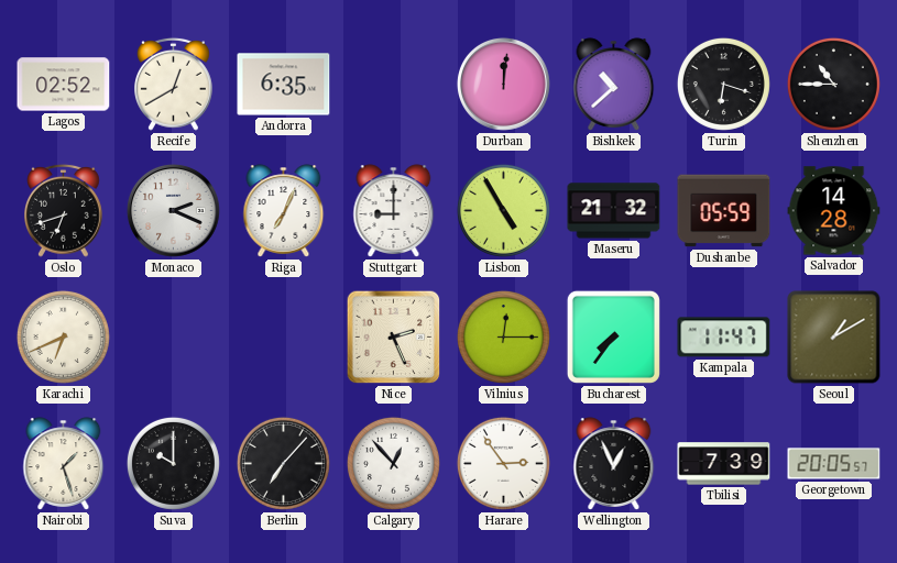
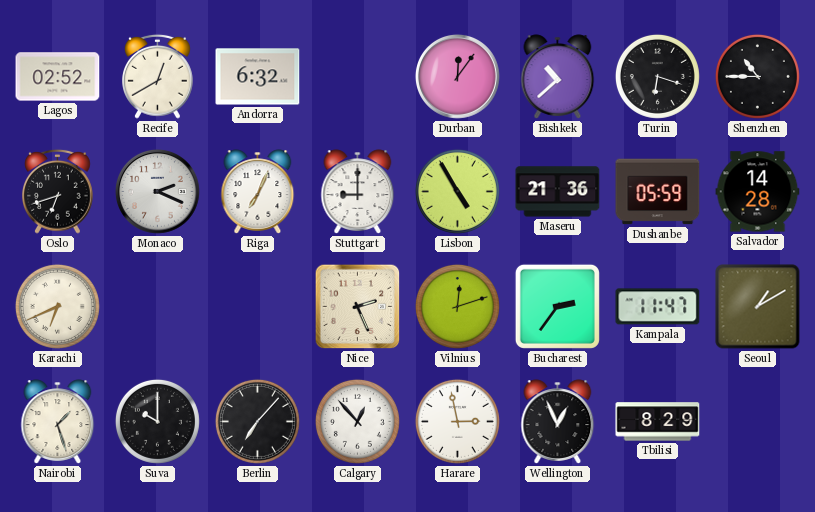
Andorra: 6:35 -> 6:32
Durban: 12:01 -> 12:06
Maseru: 21:32 -> 21:36
Vilnius: 12:15 -> 12:12
Bucharest: 7:36 -> 2:36
Harare: 2:54 -> 2:58
Tbilisi: 7:39 -> 8:29
Georgetown: 20:05 -> none
